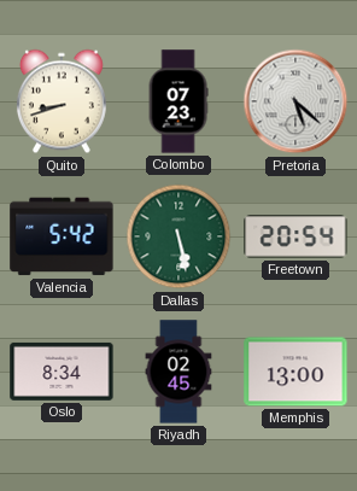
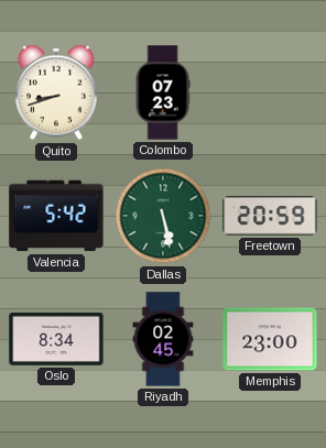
Pretoria: 5:22 -> none
Freetown: 20:54 -> 20:59
Memphis: 13:00 -> 23:00
